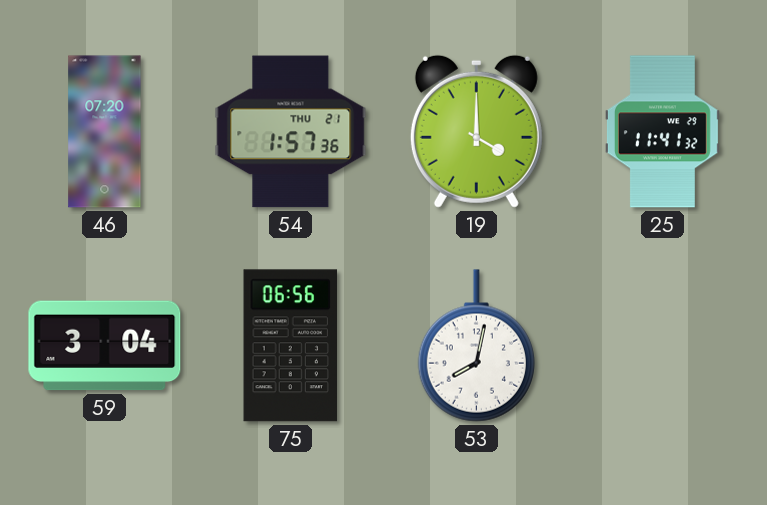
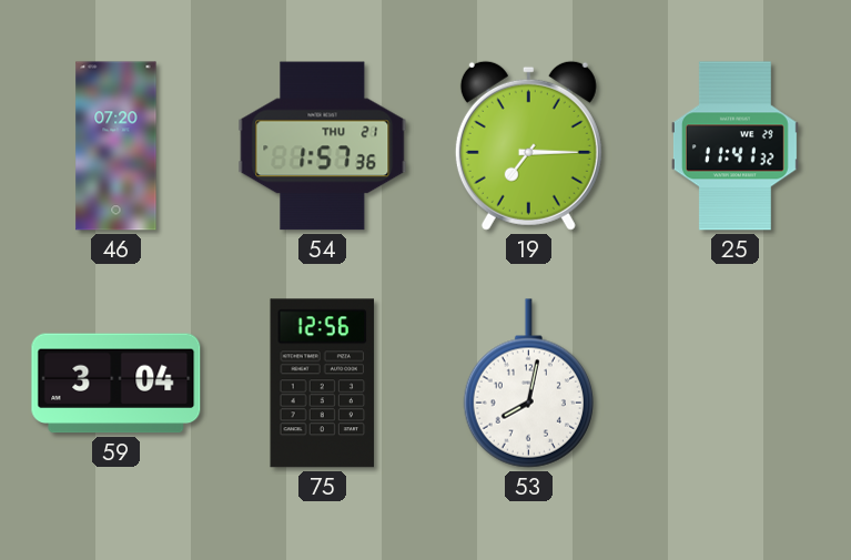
19: 4:00 -> 7:15
75: 06:56 -> 12:56
